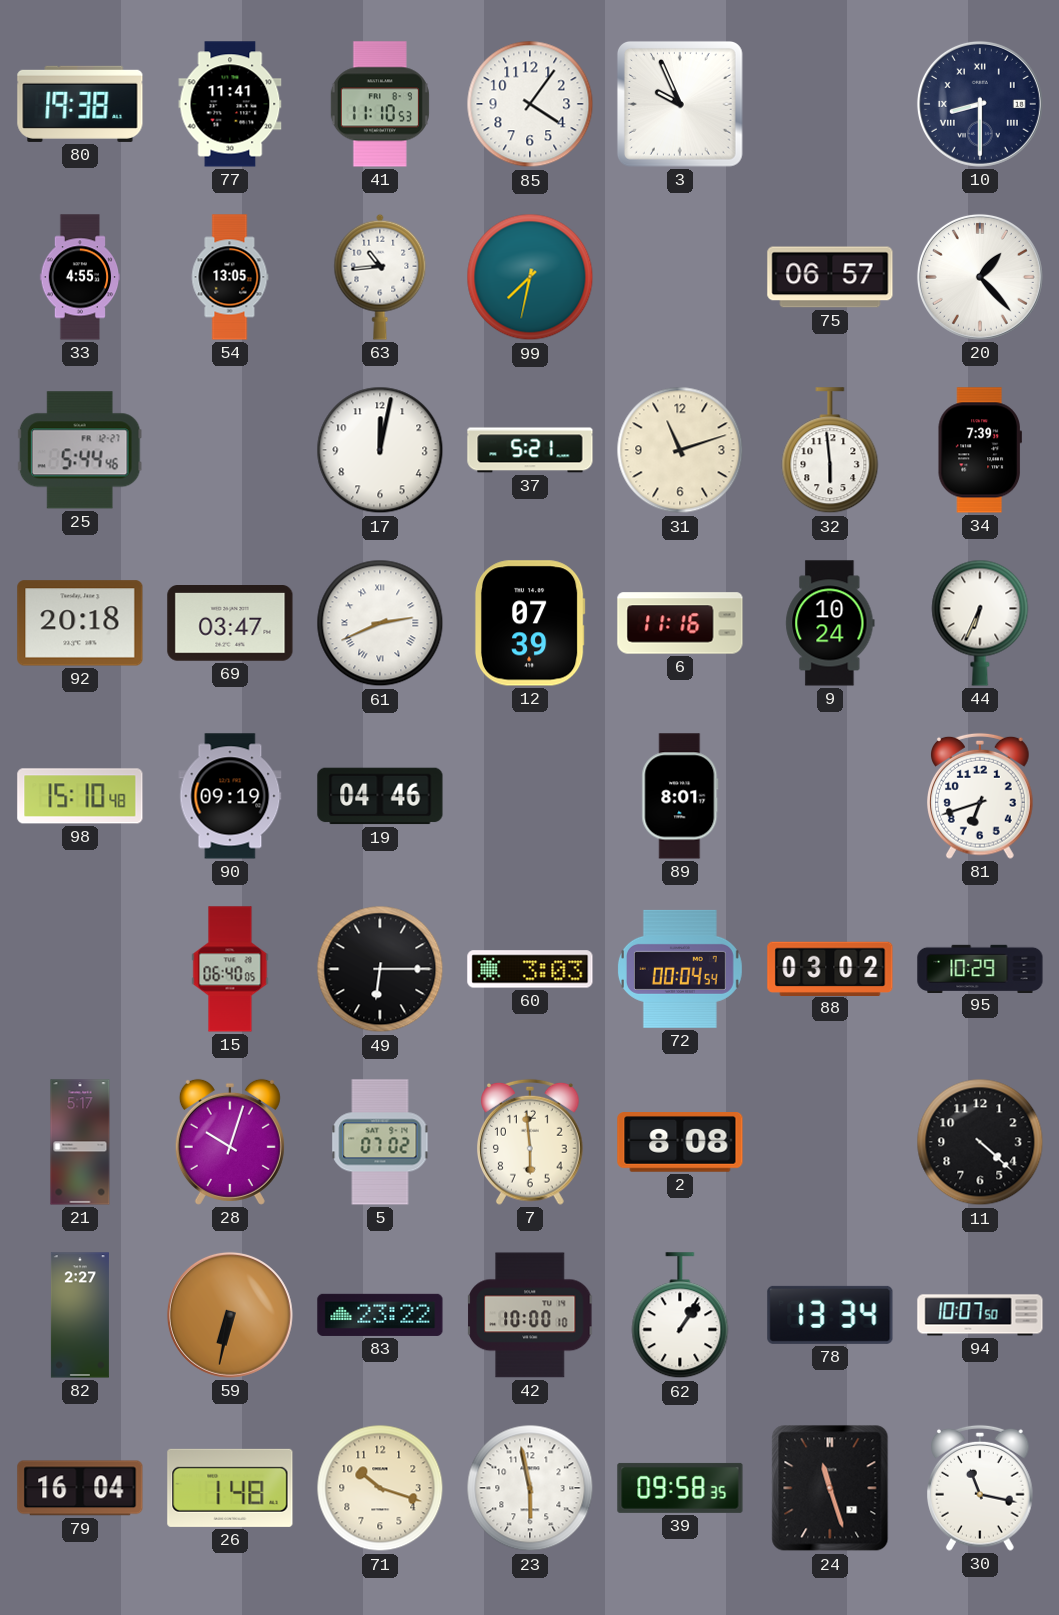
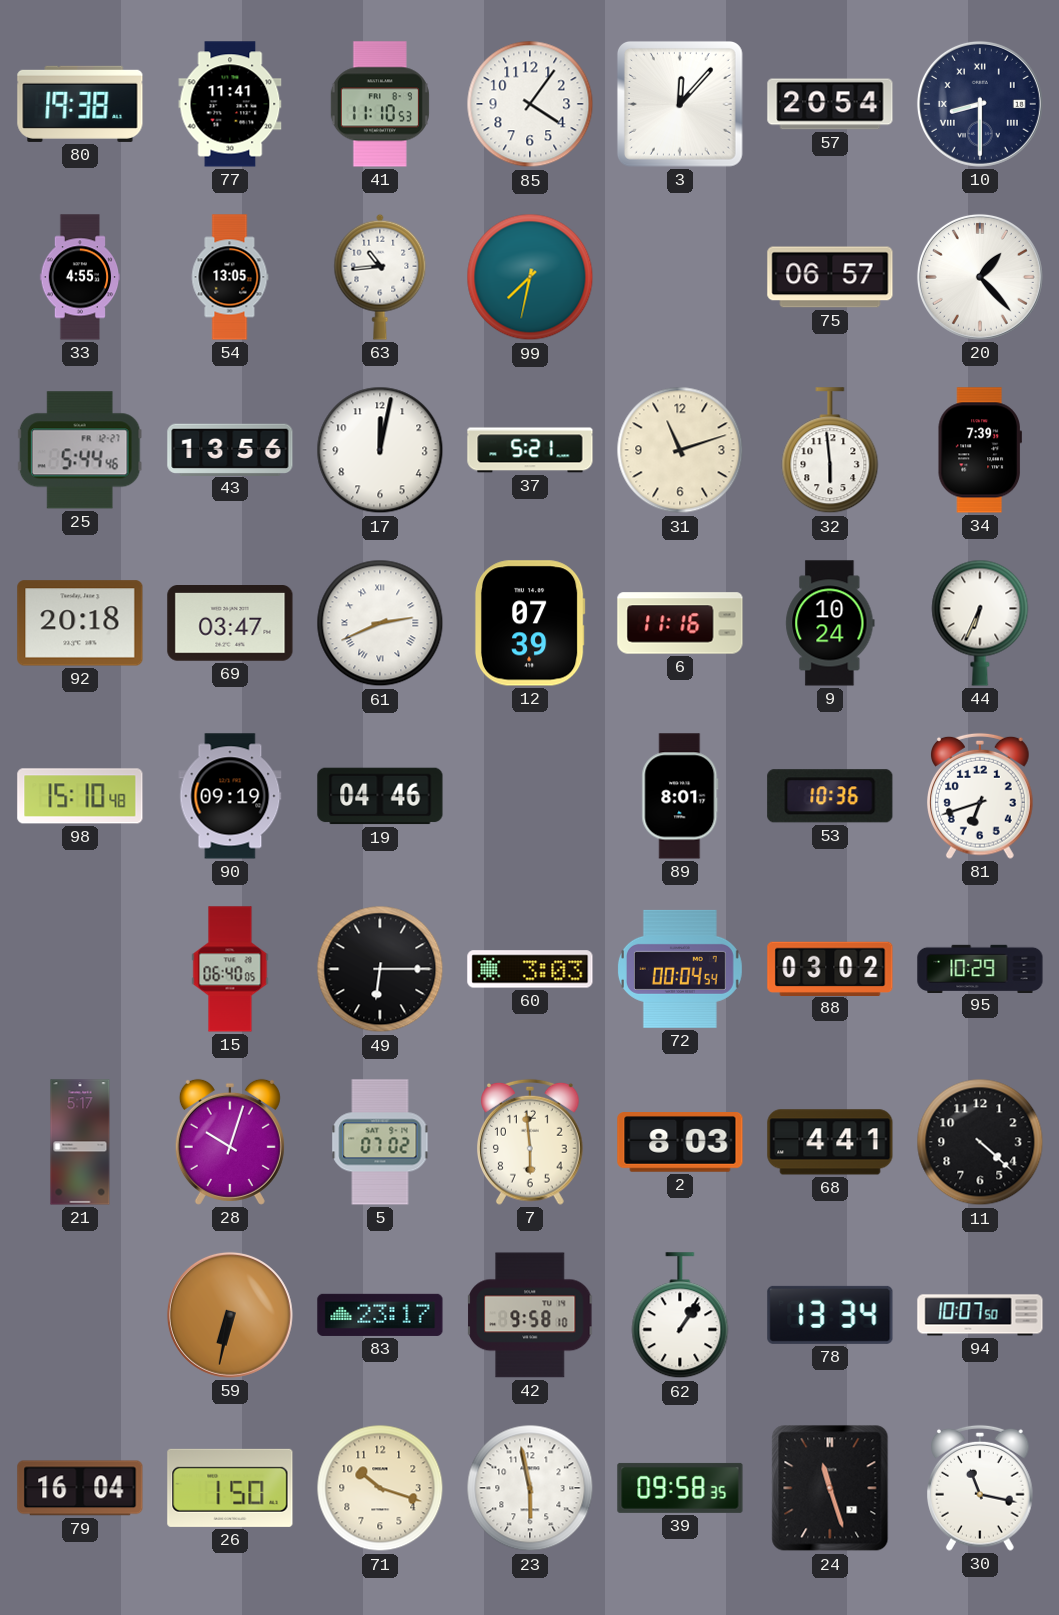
3: 9:56 -> 12:07
57: none -> 20:54
43: none -> 13:56
53: none -> 10:36
2: 8:08 -> 8:03
68: none -> 4:41
82: 2:27 -> none
83: 23:22 -> 23:17
42: 10:00 -> 9:58
26: 1:48 -> 1:50
